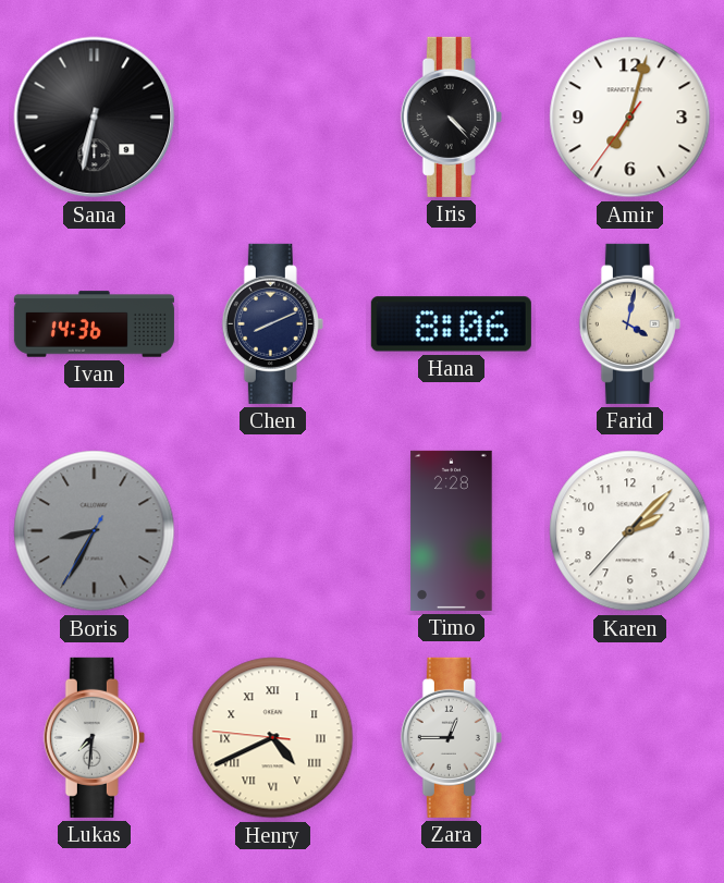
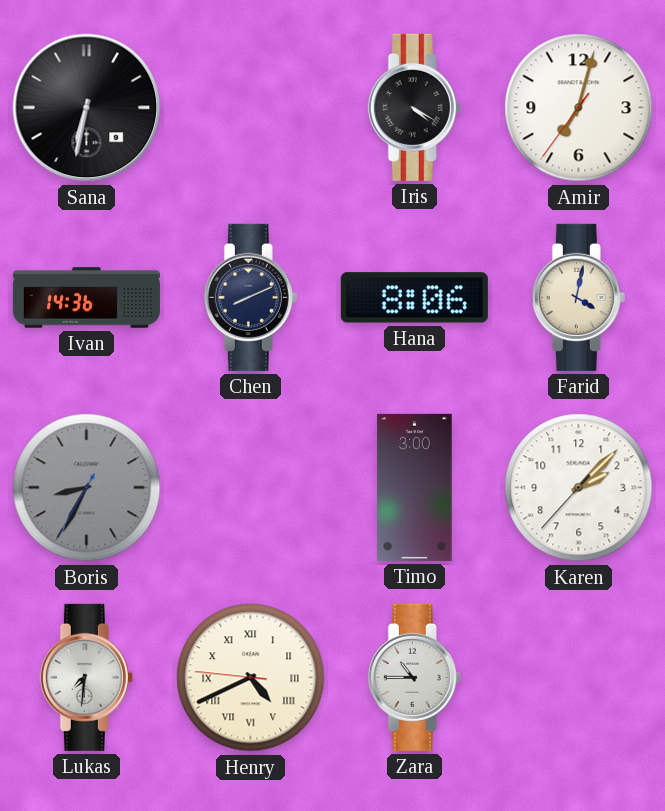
Iris: 4:23 -> 4:20
Timo: 2:28 -> 3:00
Zara: 12:45 -> 10:45
